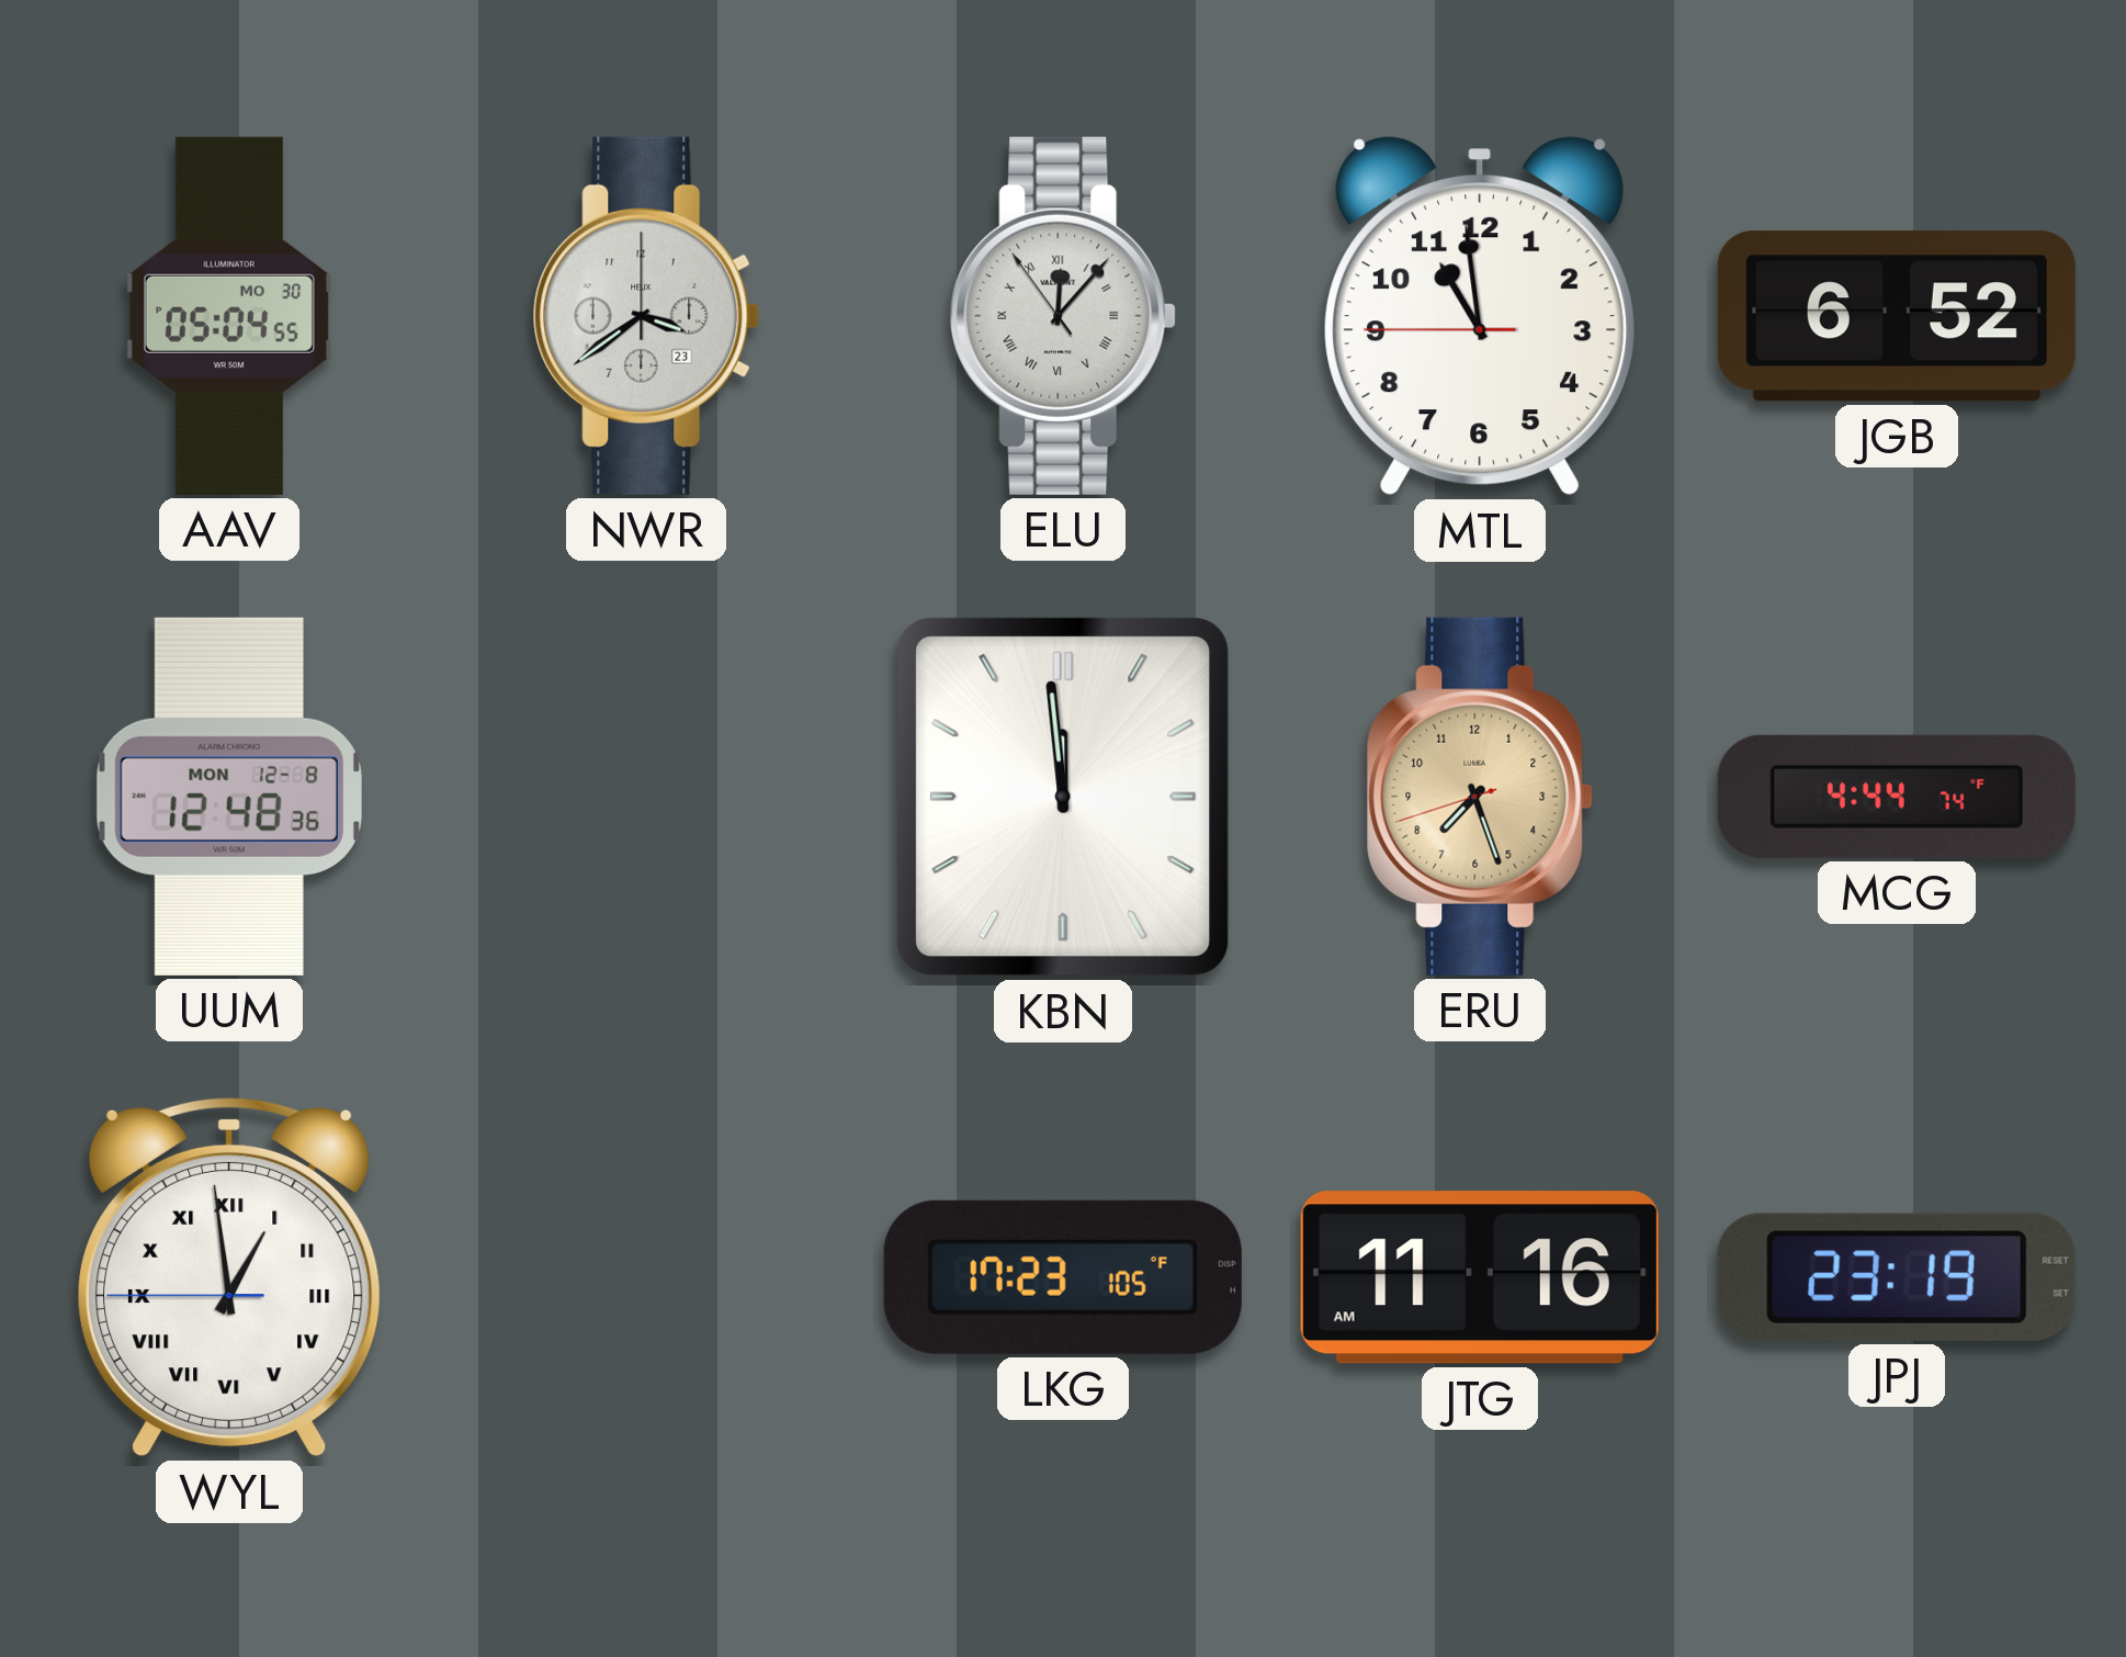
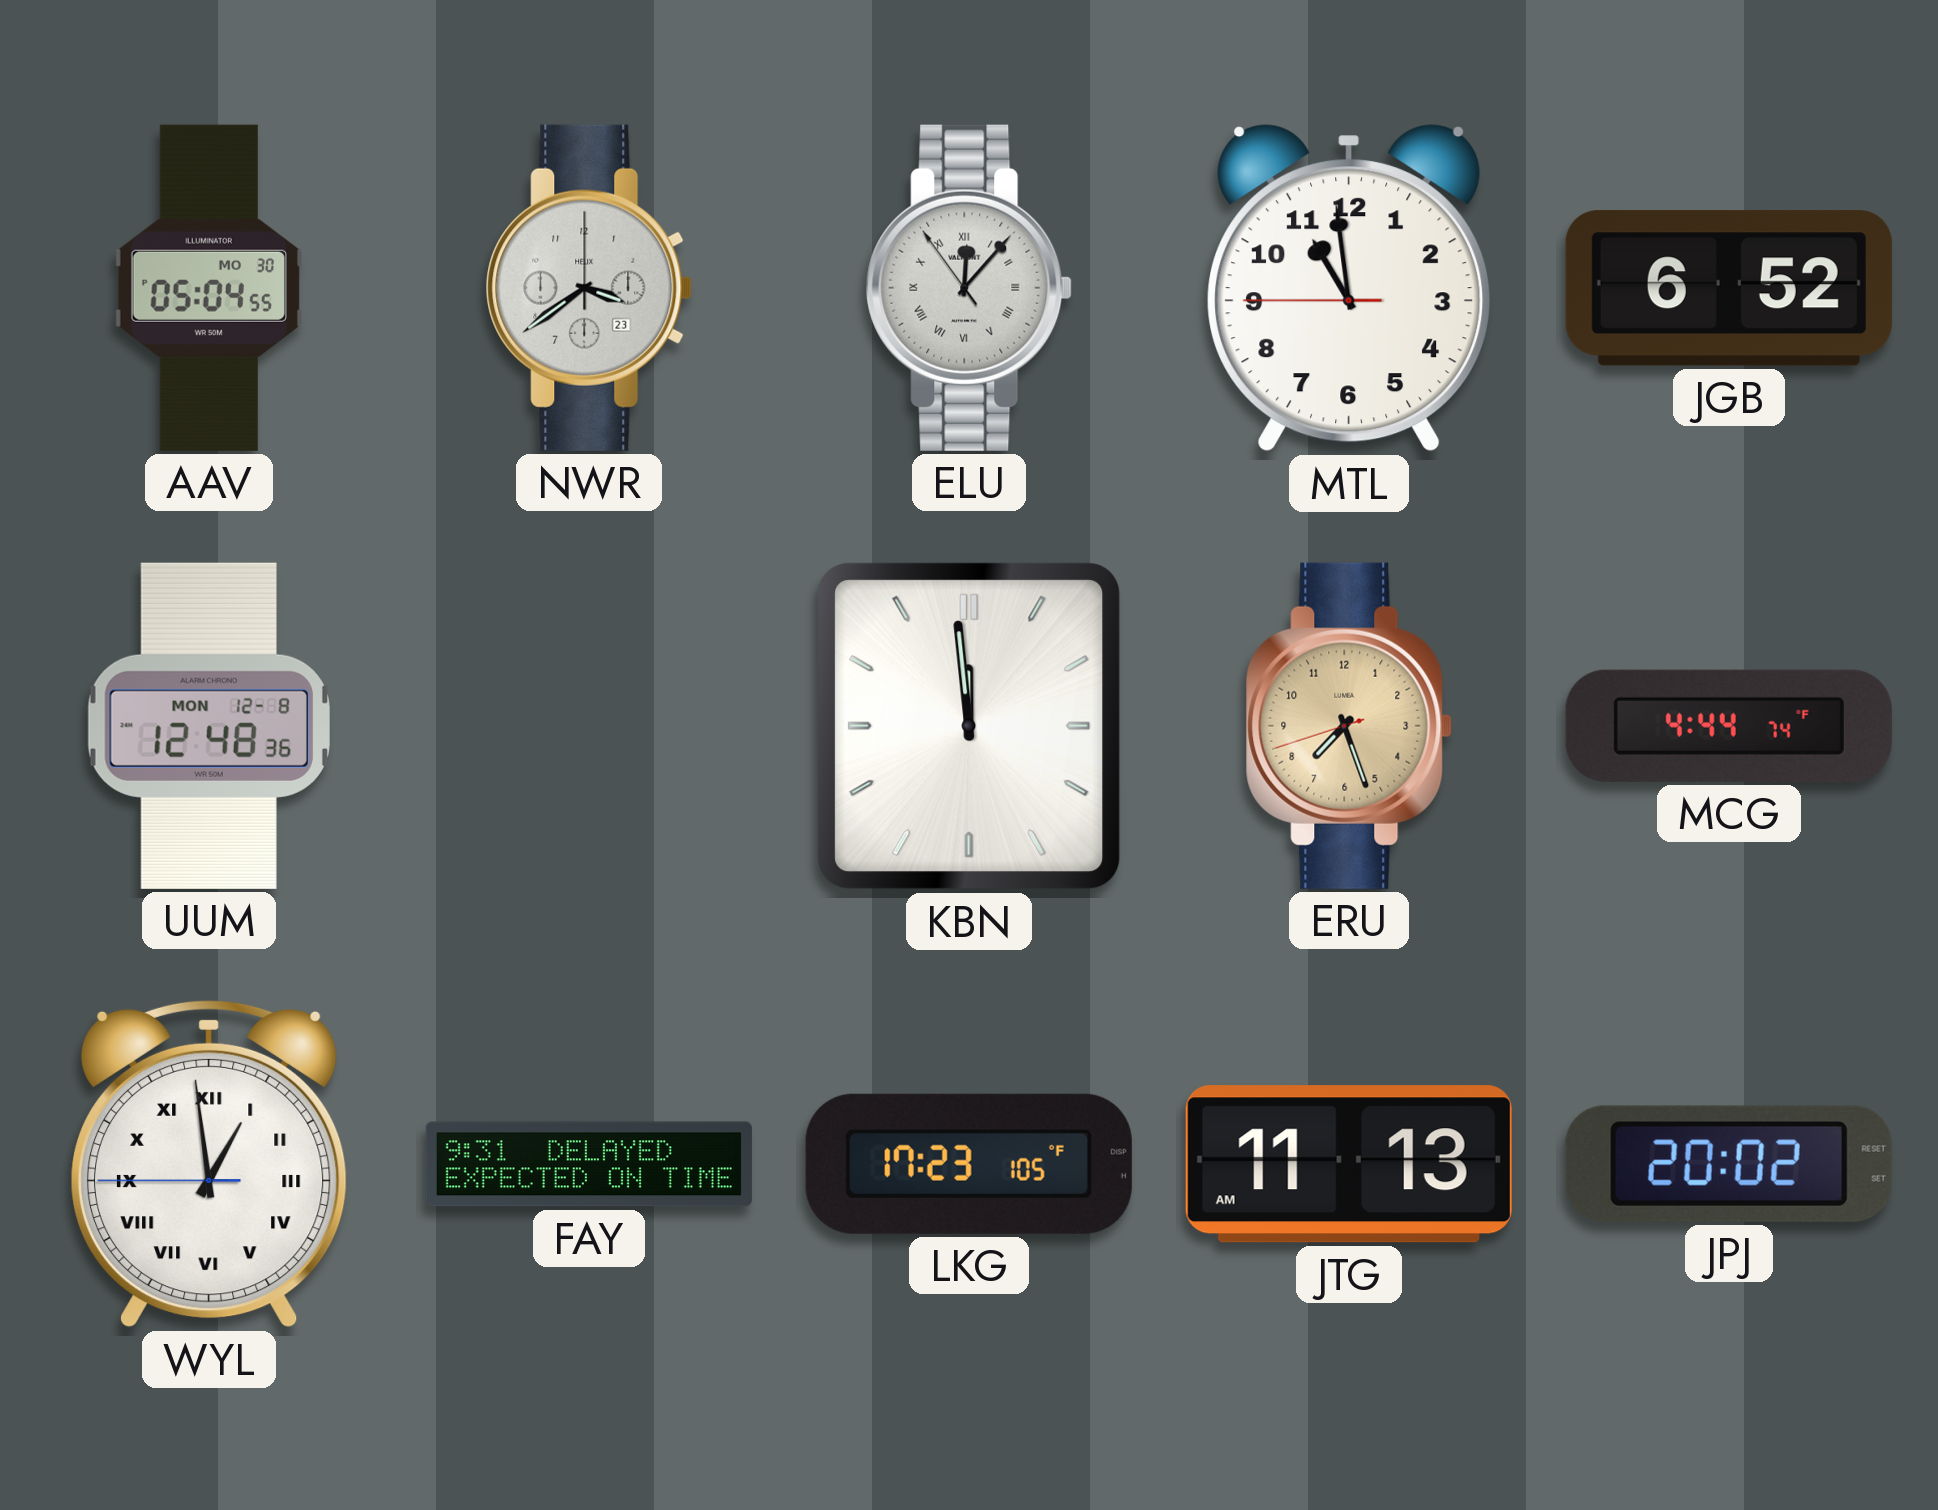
FAY: none -> 9:31
JTG: 11:16 -> 11:13
JPJ: 23:19 -> 20:02
